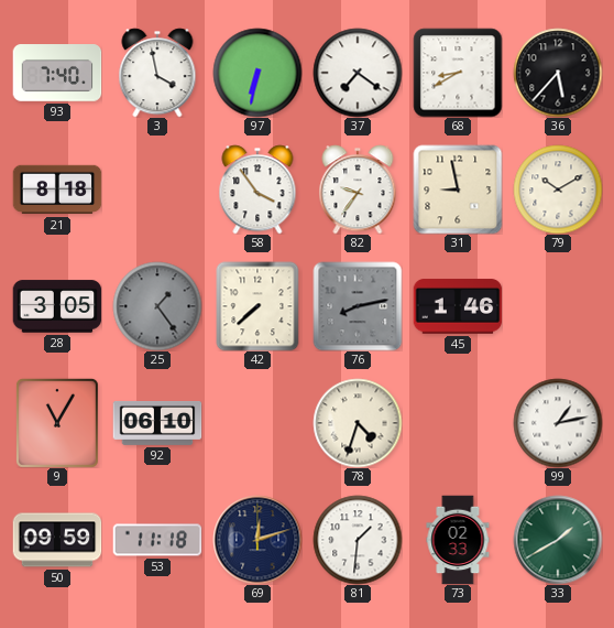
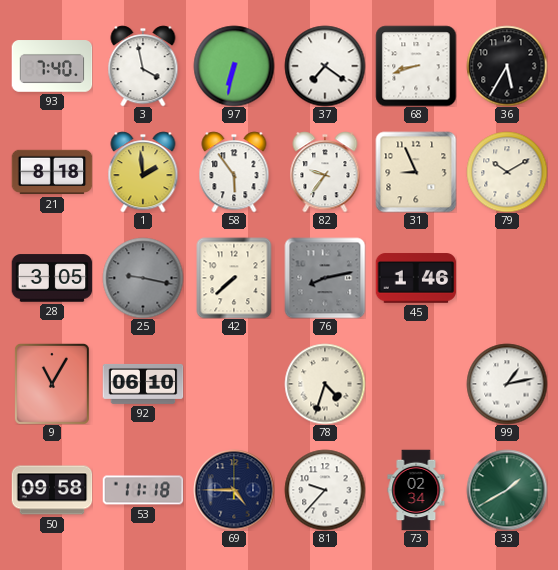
68: 8:40 -> 8:42
36: 5:37 -> 5:35
1: none -> 1:59
58: 3:54 -> 5:54
31: 8:58 -> 8:56
25: 1:24 -> 9:17
50: 09:59 -> 09:58
69: 12:12 -> 4:45
81: 1:31 -> 9:37
73: 02:33 -> 02:34
